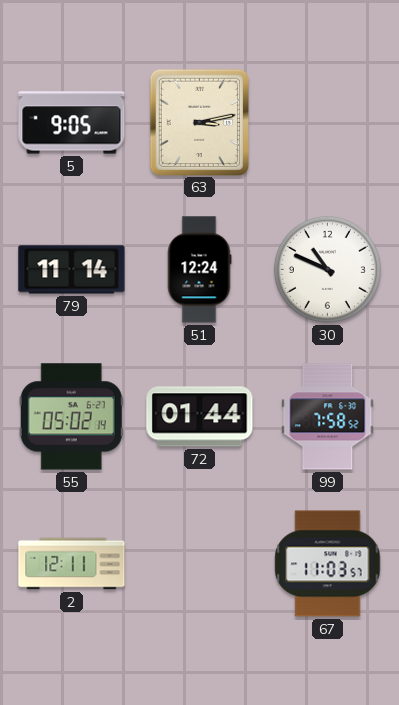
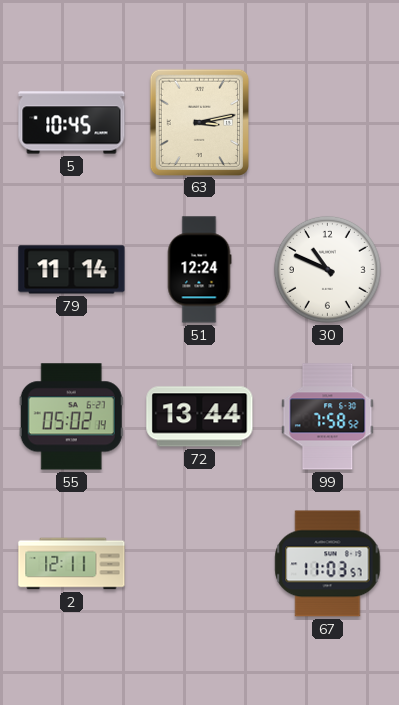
5: 9:05 -> 10:45
72: 01:44 -> 13:44
